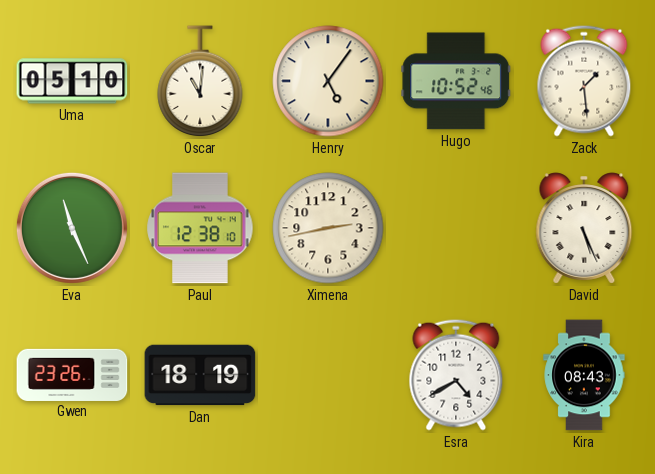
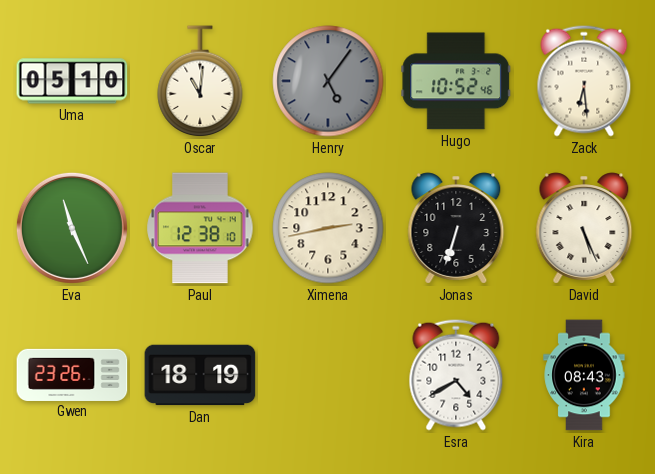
Henry dial: cream -> grey
Zack: 1:29 -> 6:29
Jonas: none -> 6:33
